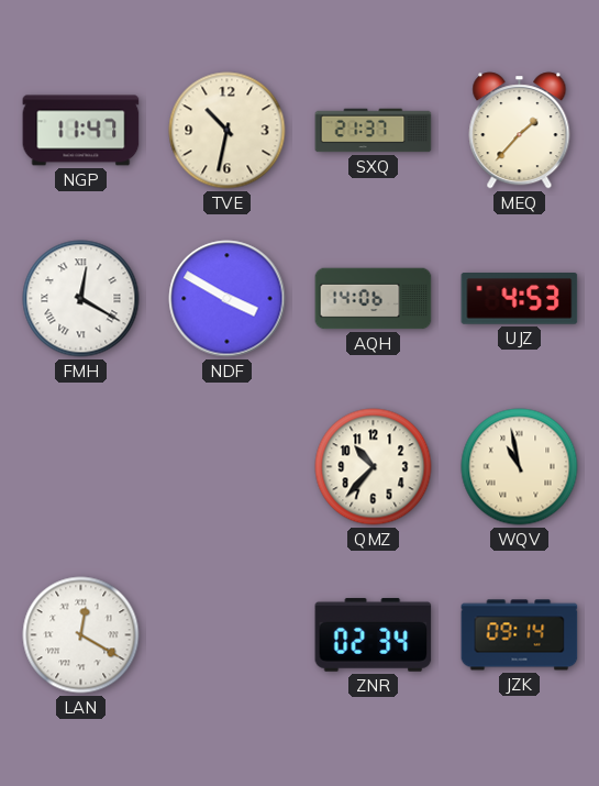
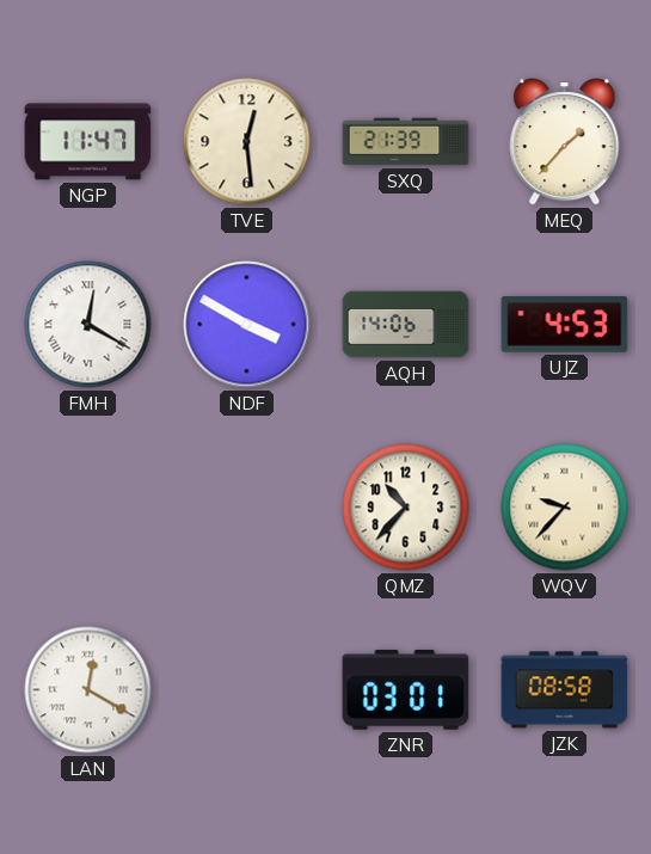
TVE: 10:32 -> 12:29
SXQ: 21:37 -> 21:39
WQV: 10:58 -> 9:37
ZNR: 02:34 -> 03:01
JZK: 09:14 -> 08:58
